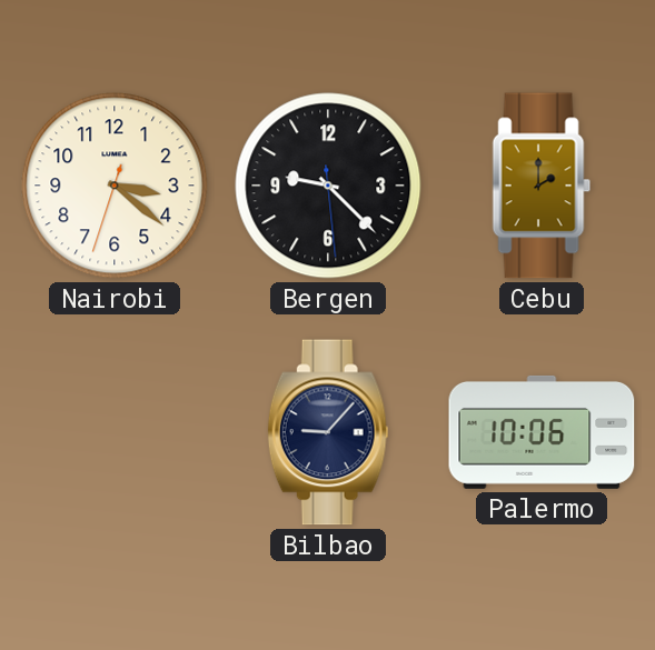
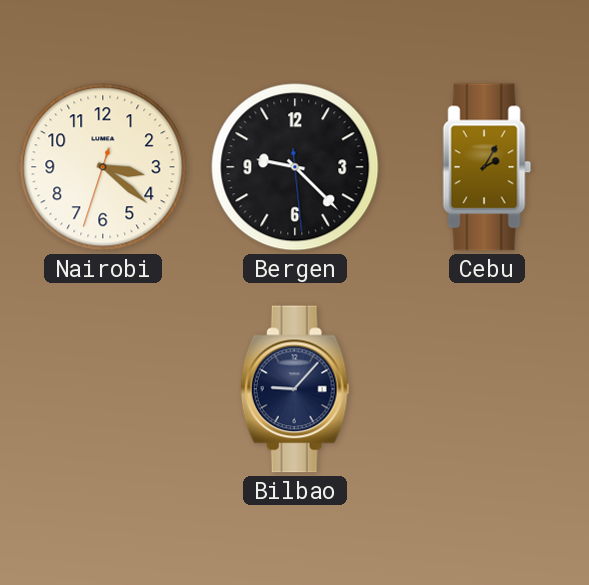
Cebu: 2:00 -> 2:05
Palermo: 10:06 -> none
